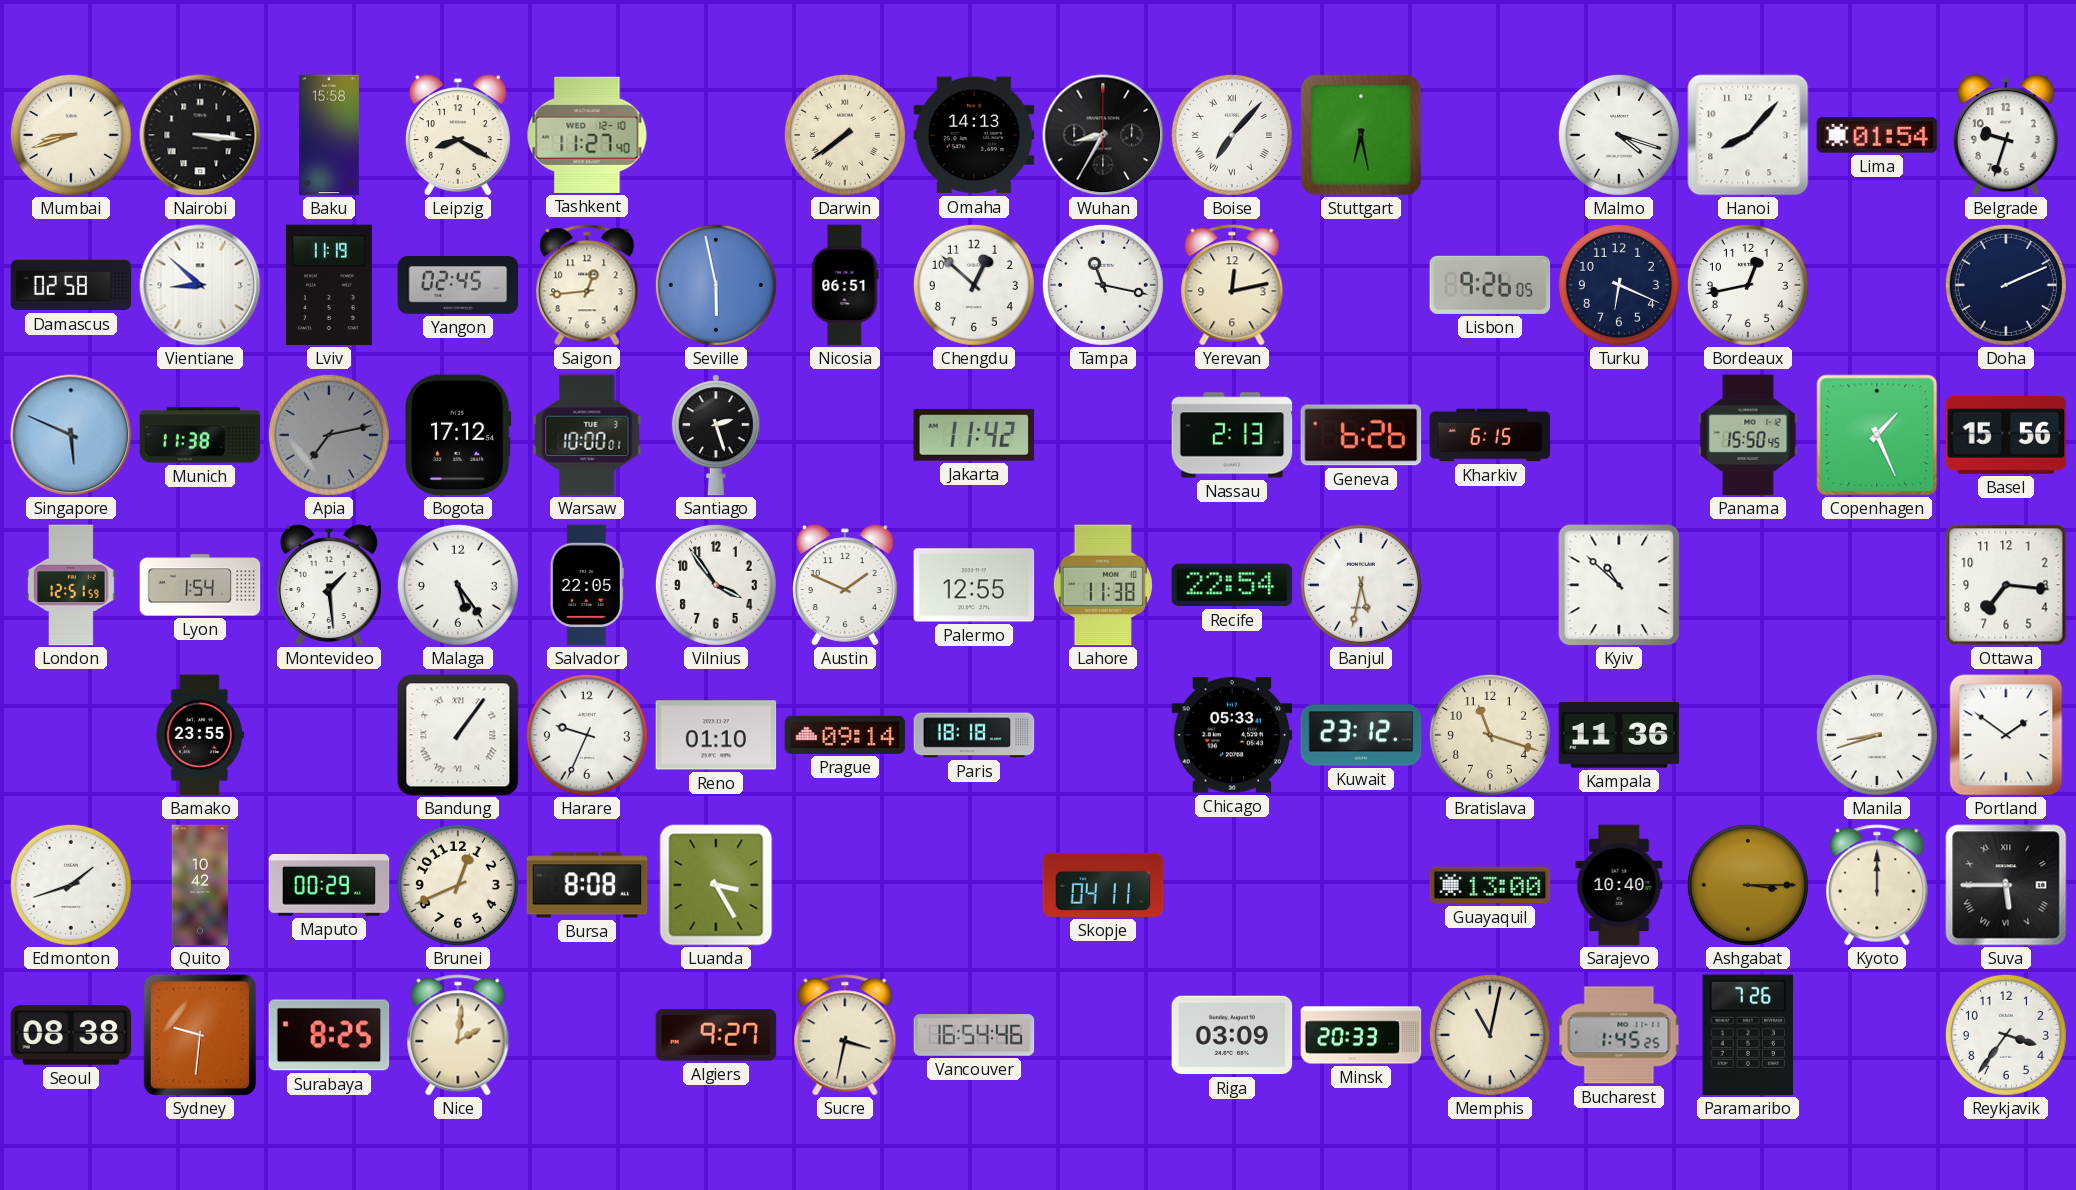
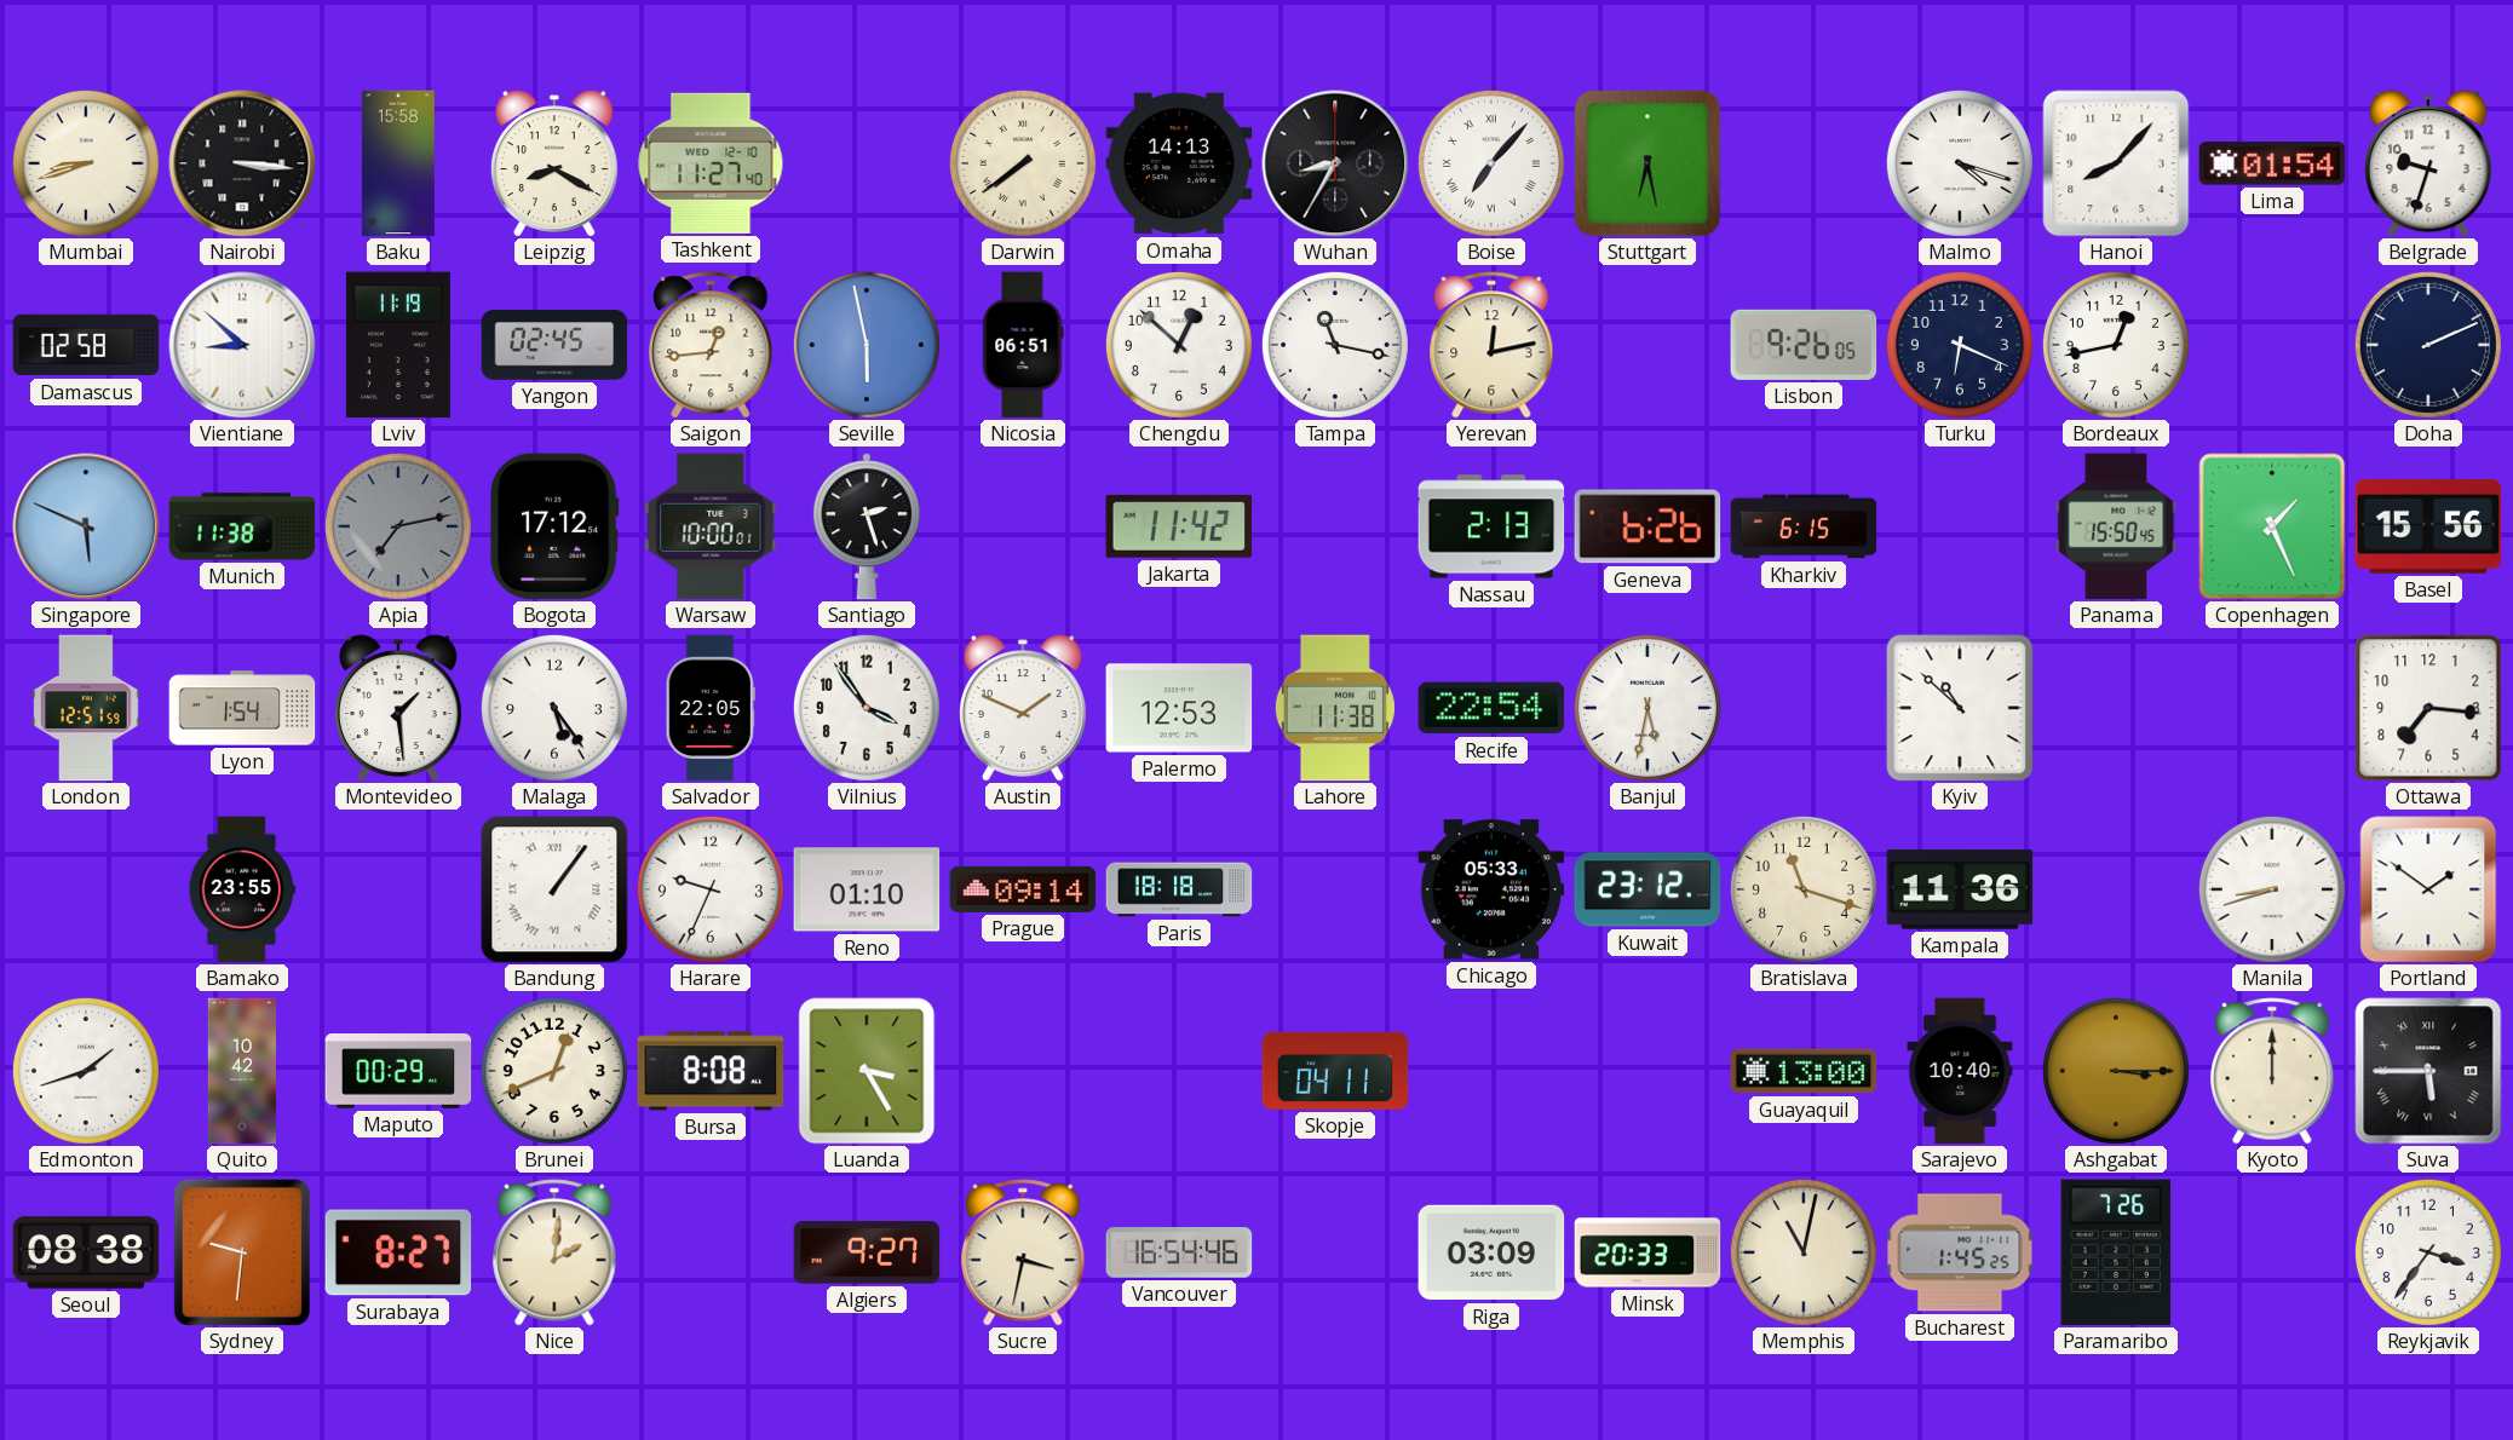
Palermo: 12:55 -> 12:53
Surabaya: 8:25 -> 8:27
